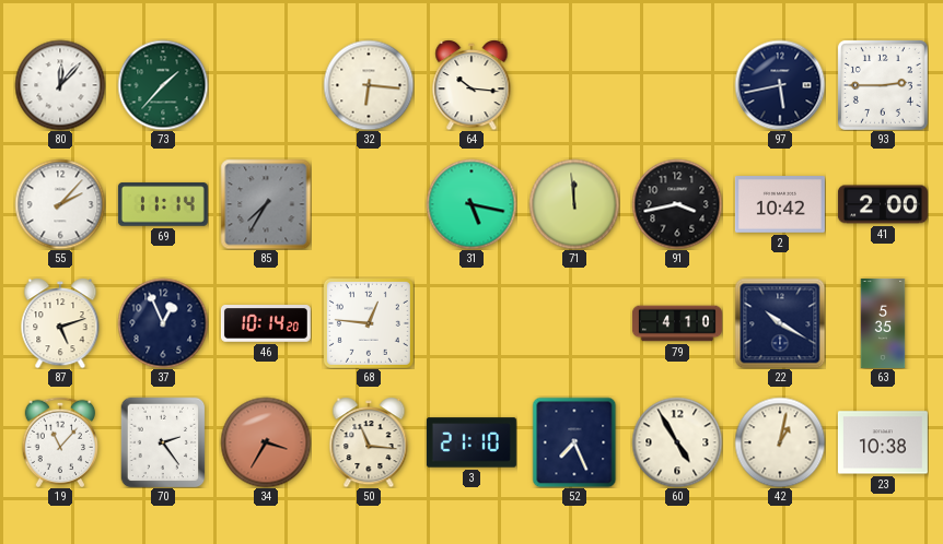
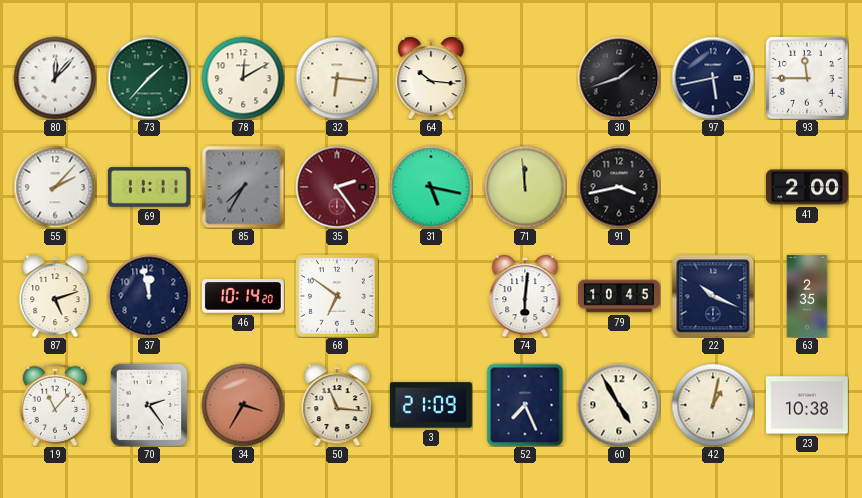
78: none -> 12:10
30: none -> 1:42
93: 2:45 -> 11:45
69: 11:14 -> 11:11
35: none -> 2:24
2: 10:42 -> none
37: 12:56 -> 11:58
68: 12:46 -> 6:51
74: none -> 6:01
79: 4:10 -> 10:45
22: 10:20 -> 10:19
63: 5:35 -> 2:35
3: 21:10 -> 21:09
